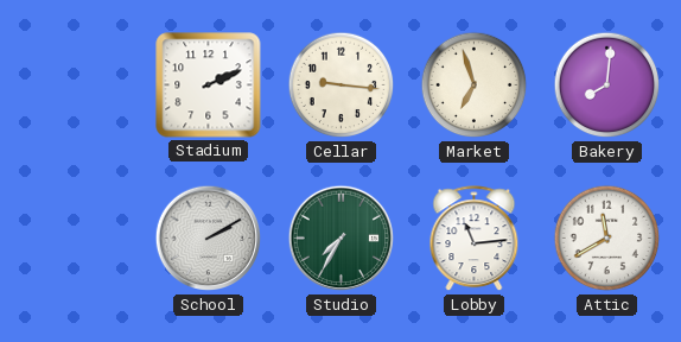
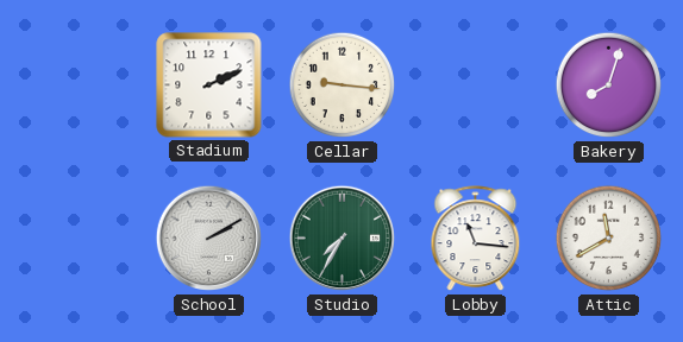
Market: 6:57 -> none
Bakery: 8:01 -> 8:03
Lobby: 11:14 -> 11:16
